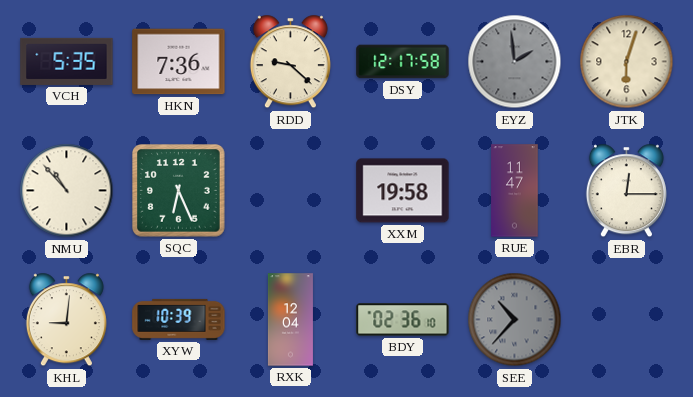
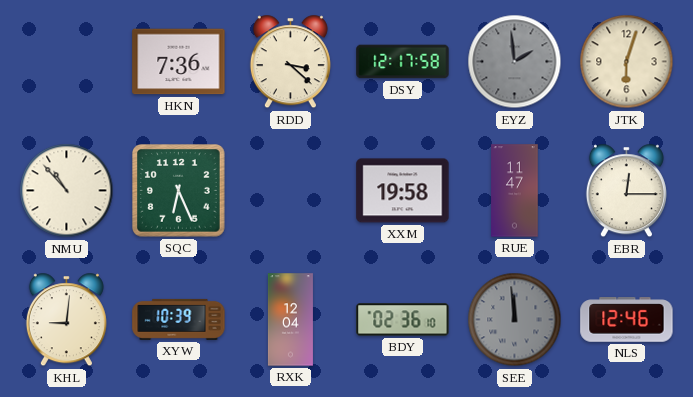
VCH: 5:35 -> none
RDD: 9:22 -> 3:22
SEE: 10:37 -> 11:59
NLS: none -> 12:46
